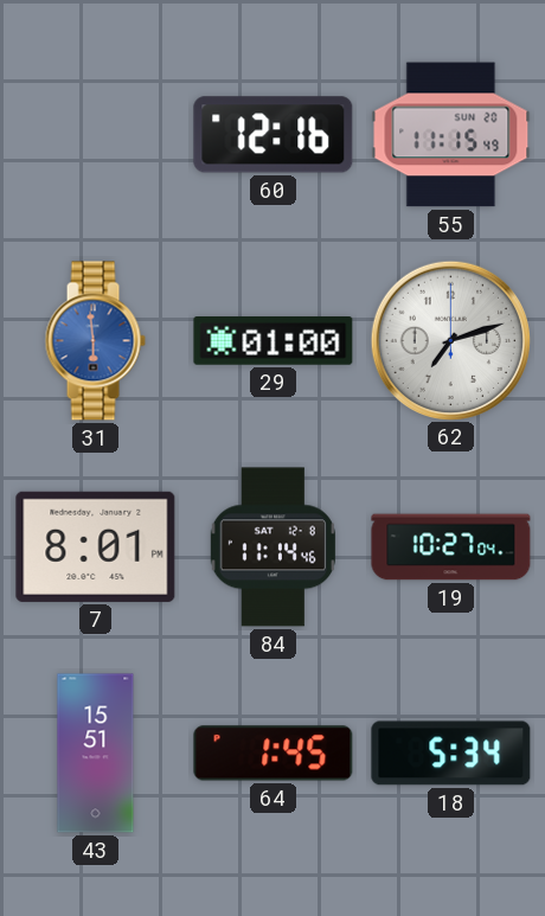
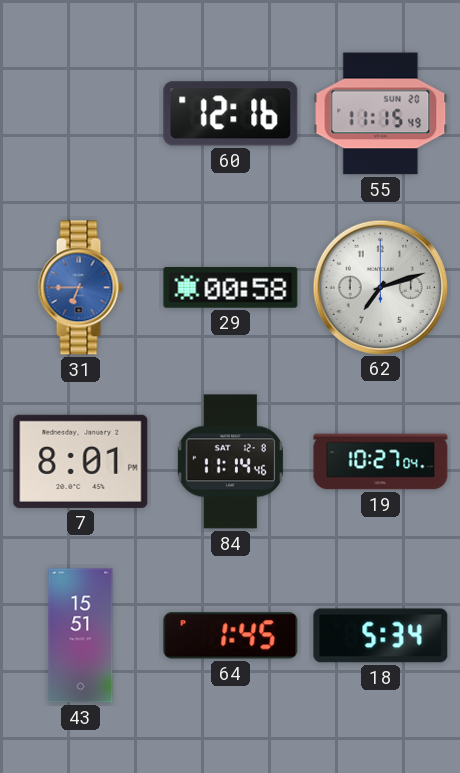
31: 5:59 -> 6:45
29: 01:00 -> 00:58
